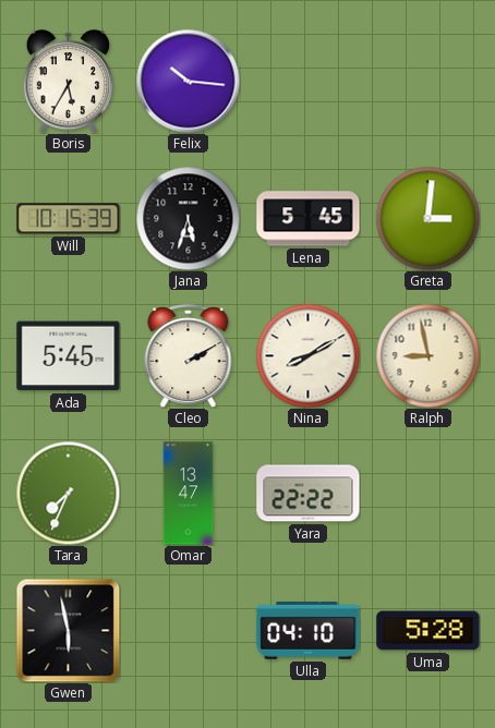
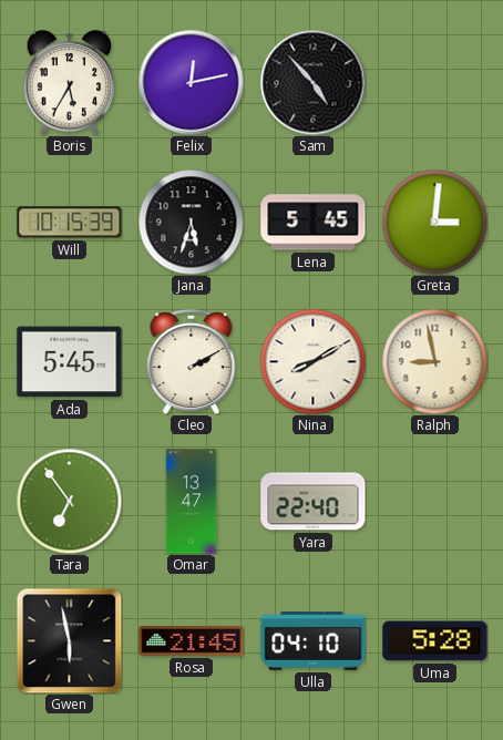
Felix: 10:16 -> 12:13
Sam: none -> 4:53
Tara: 7:34 -> 6:54
Yara: 22:22 -> 22:40
Rosa: none -> 21:45
